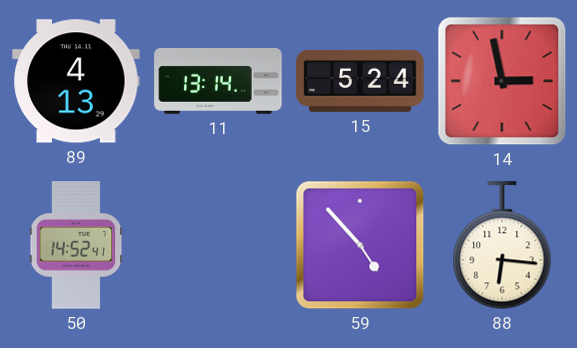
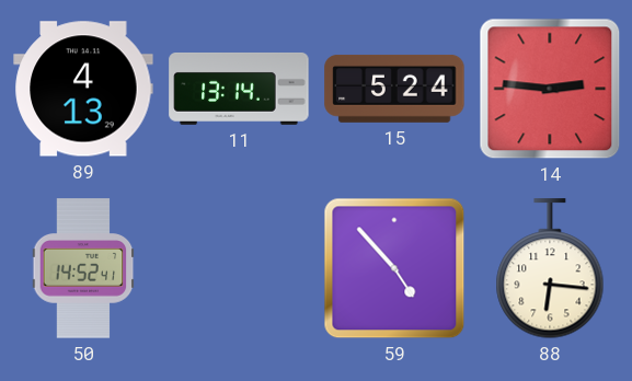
14: 2:58 -> 2:46
